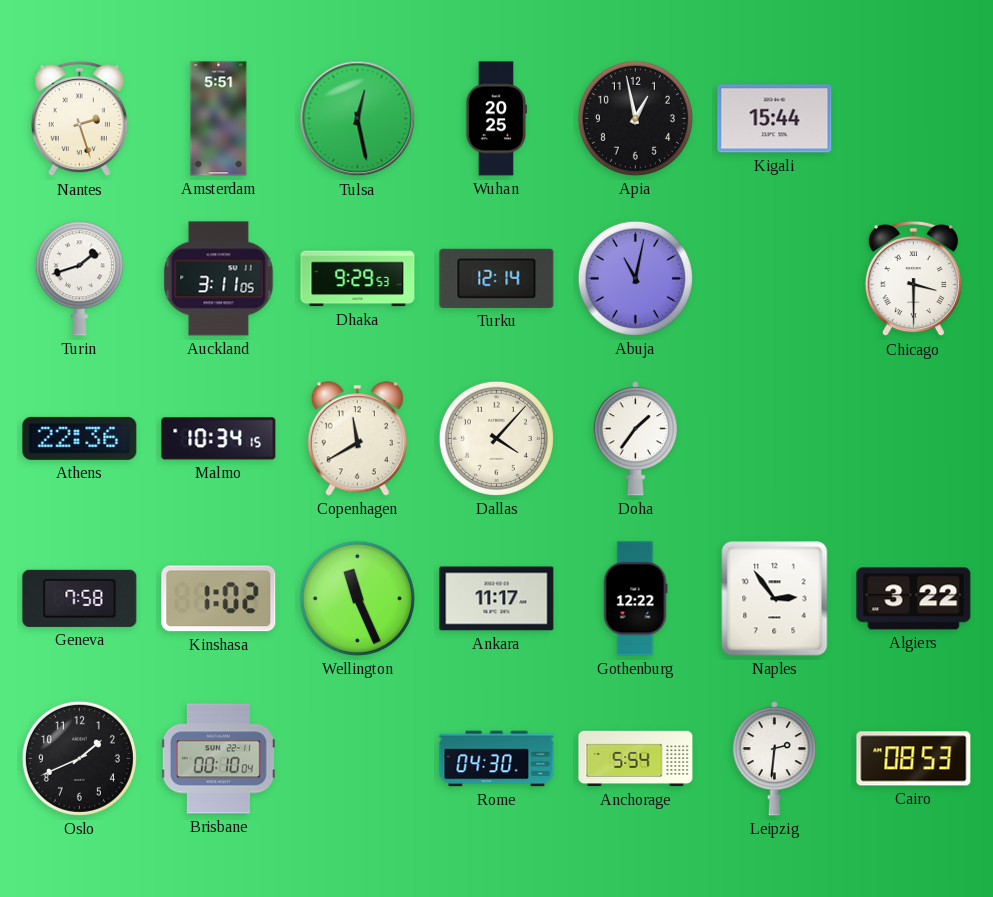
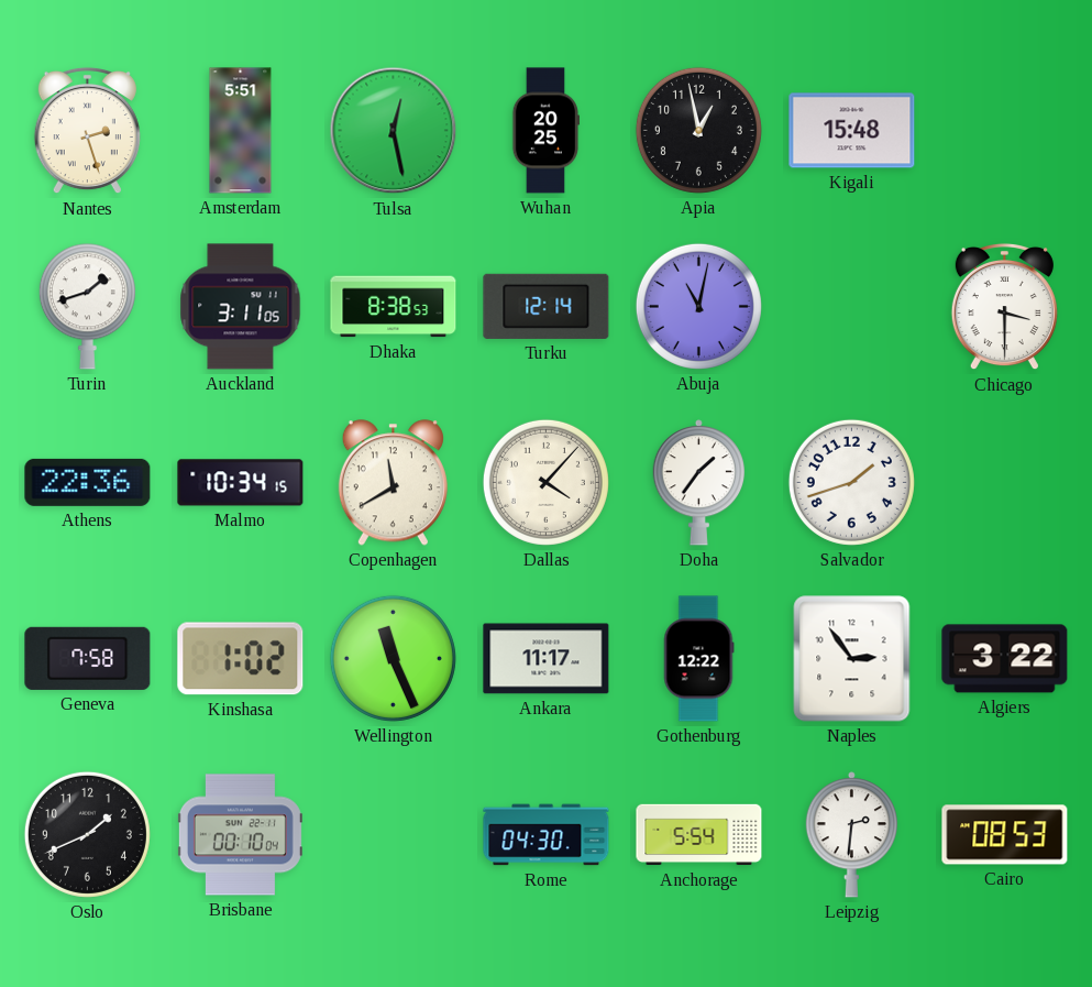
Kigali: 15:44 -> 15:48
Dhaka: 9:29 -> 8:38
Salvador: none -> 1:42
